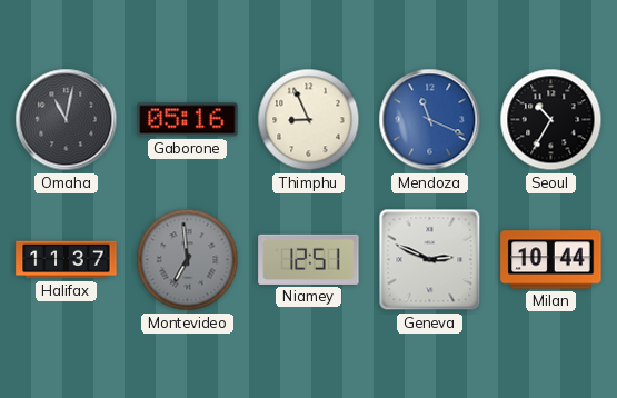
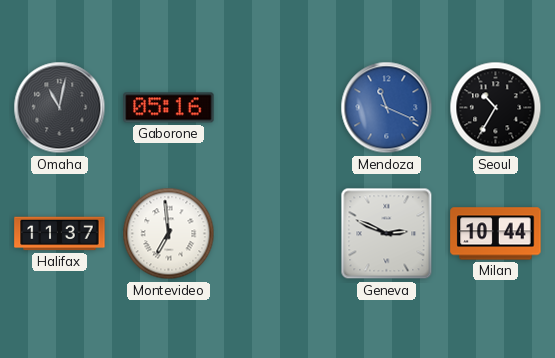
Thimphu: 8:56 -> none
Montevideo dial: grey -> white
Niamey: 12:51 -> none
